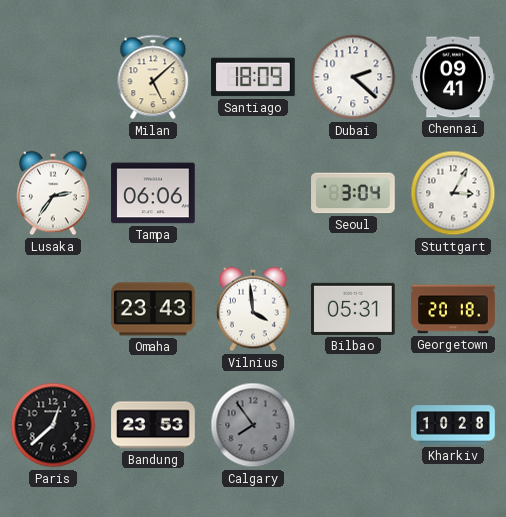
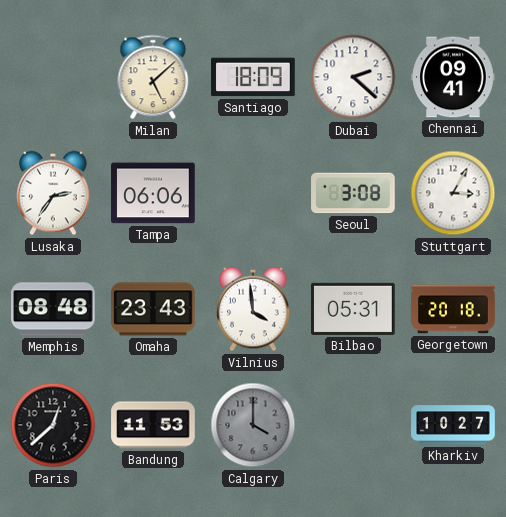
Seoul: 3:04 -> 3:08
Memphis: none -> 08:48
Bandung: 23:53 -> 11:53
Calgary: 7:54 -> 4:00
Kharkiv: 10:28 -> 10:27
